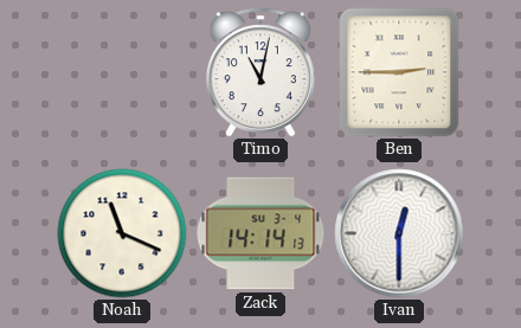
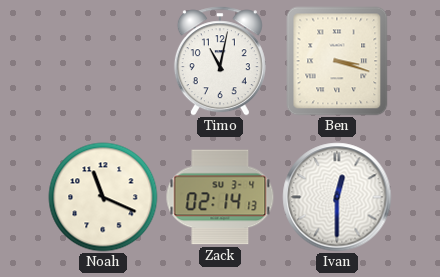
Ben: 2:45 -> 3:18
Zack: 14:14 -> 02:14
